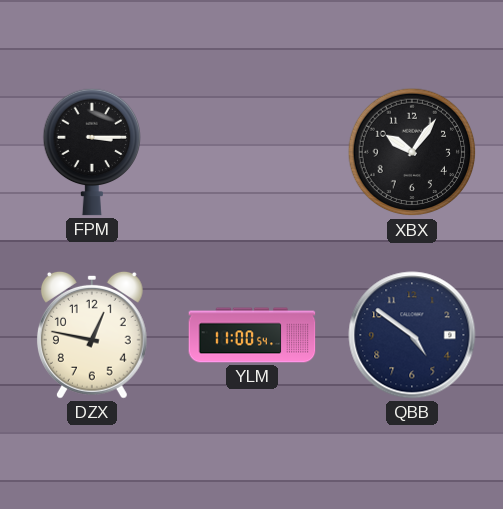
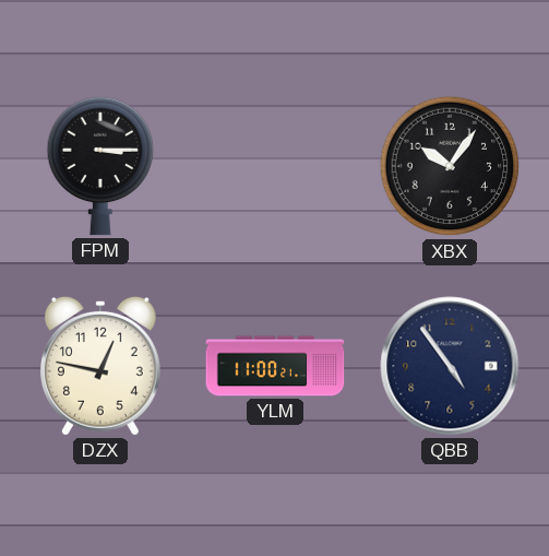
YLM: 11:00:54 -> 11:00:21
QBB: 4:51 -> 4:54
